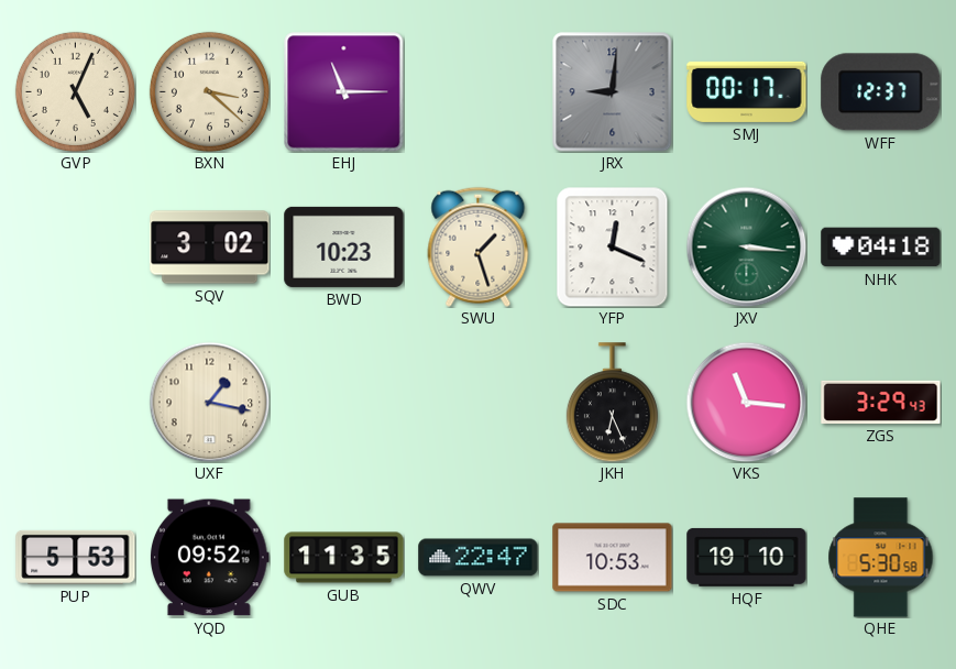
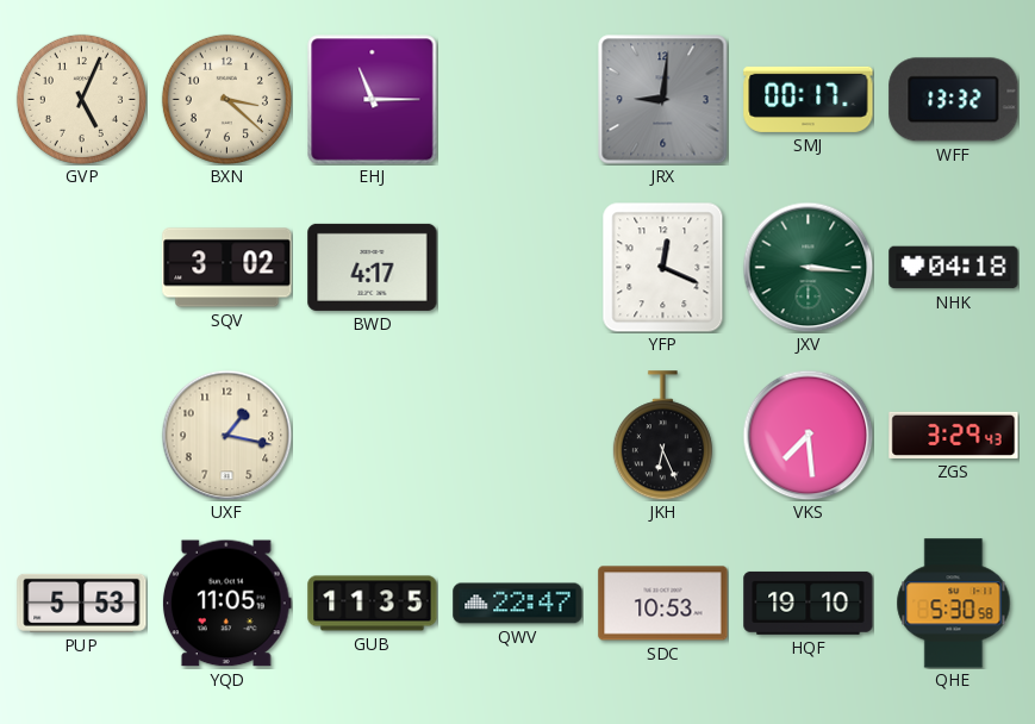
WFF: 12:37 -> 13:32
BWD: 10:23 -> 4:17
SWU: 1:27 -> none
VKS: 11:16 -> 7:29
YQD: 09:52 -> 11:05
